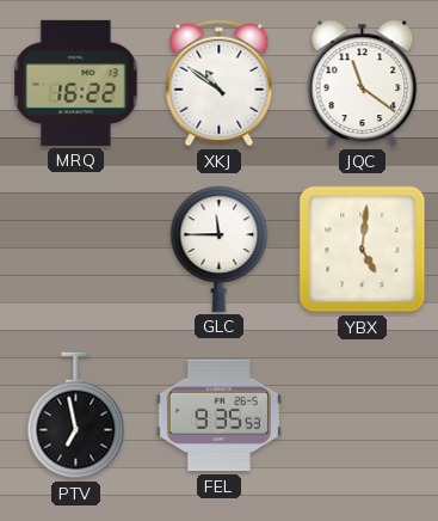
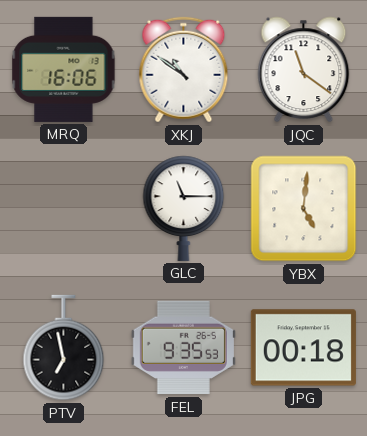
MRQ: 16:22 -> 16:06
GLC: 11:45 -> 11:15
JPG: none -> 00:18
